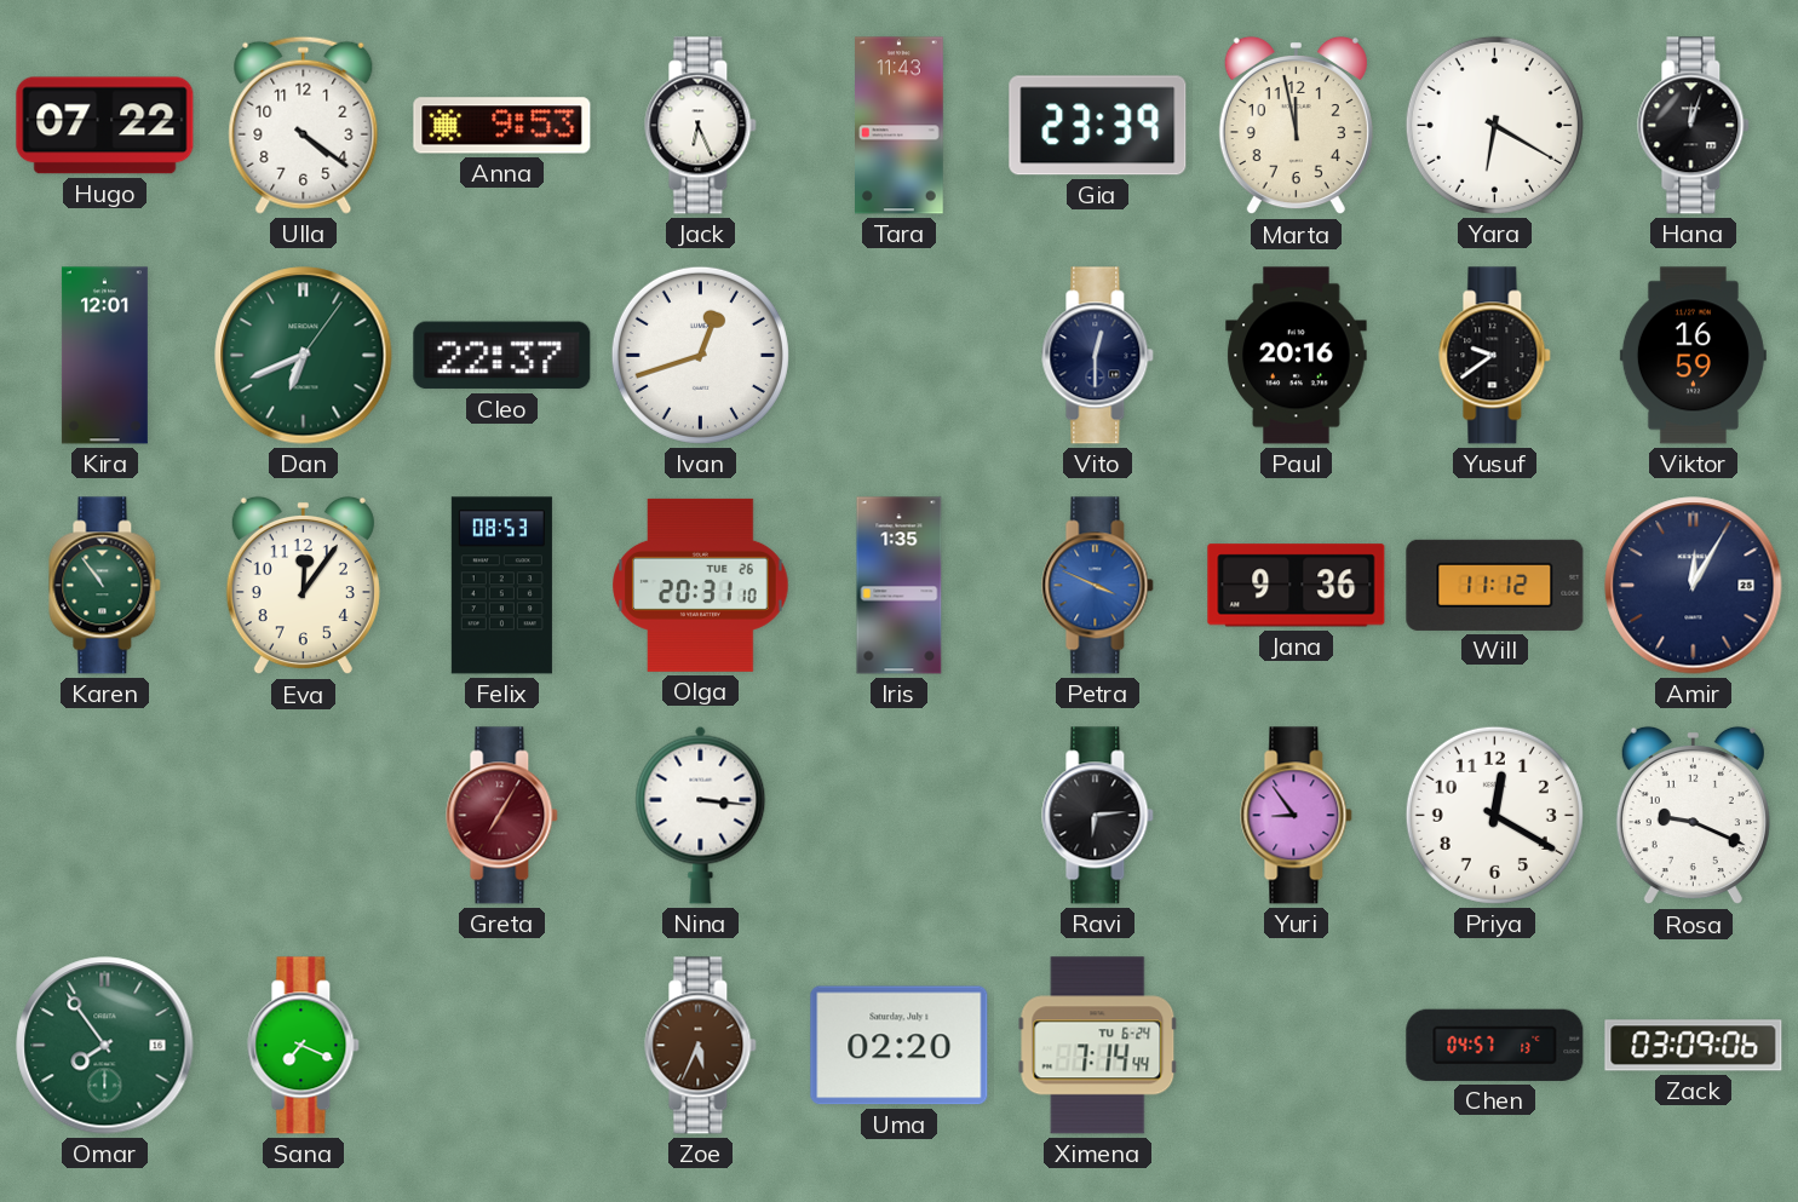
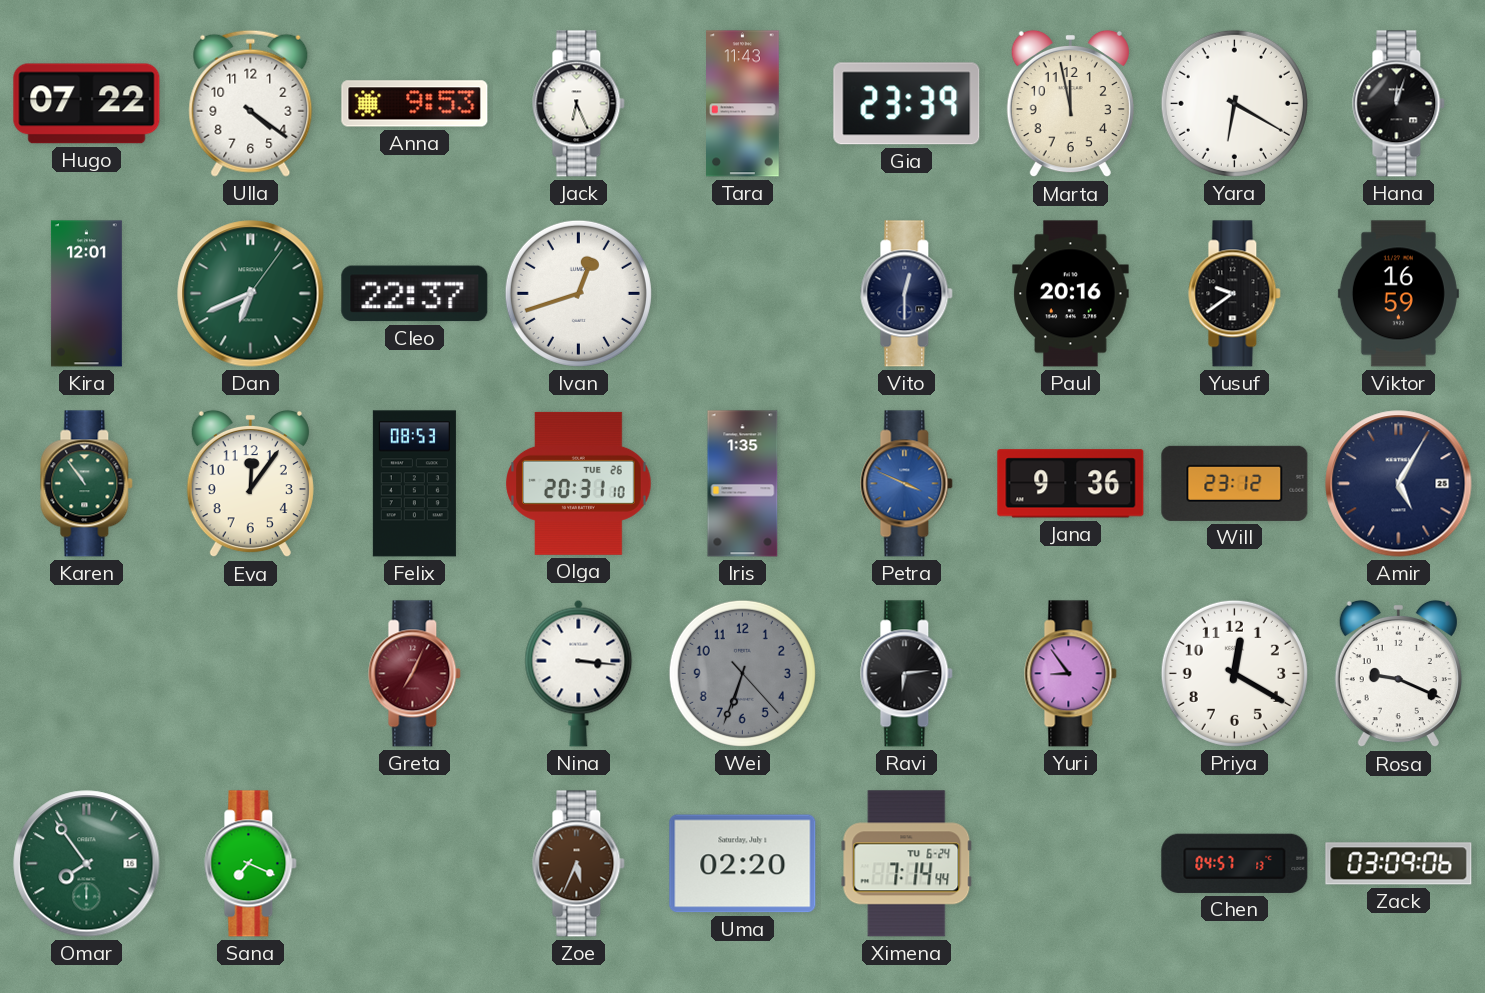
Will: 11:12 -> 23:12
Amir: 12:05 -> 5:05
Greta: 7:05 -> 7:04
Wei: none -> 6:33
